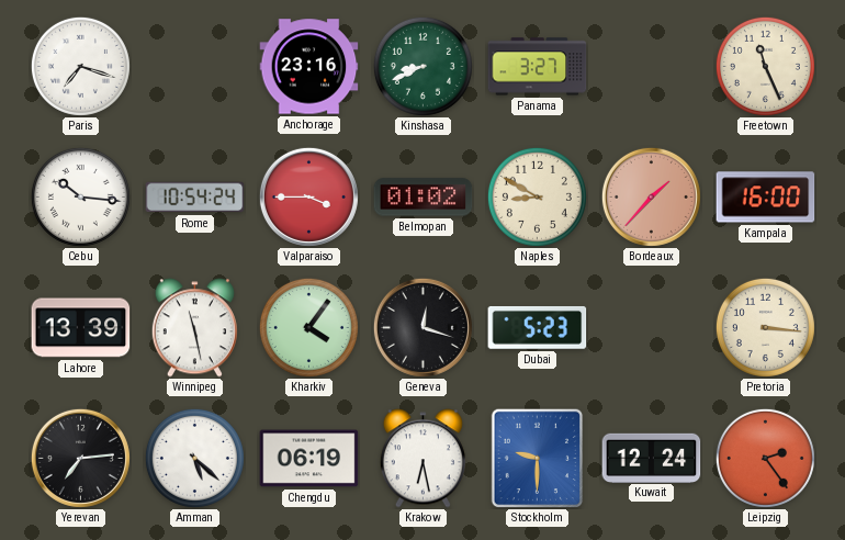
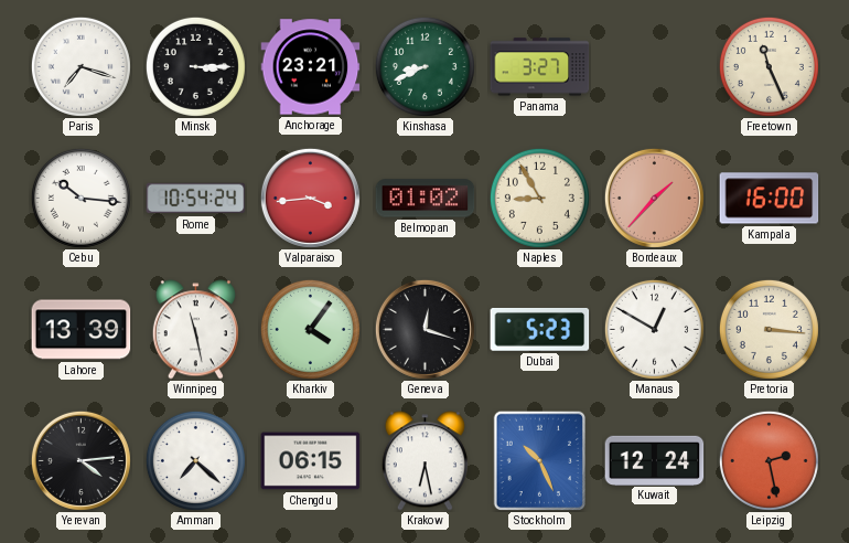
Minsk: none -> 3:15
Anchorage: 23:16 -> 23:21
Valparaiso: 3:45 -> 3:44
Naples: 8:50 -> 8:55
Manaus: none -> 12:50
Yerevan: 7:14 -> 4:14
Amman: 5:22 -> 7:22
Chengdu: 06:19 -> 06:15
Stockholm: 9:30 -> 10:26
Leipzig: 2:24 -> 2:28
